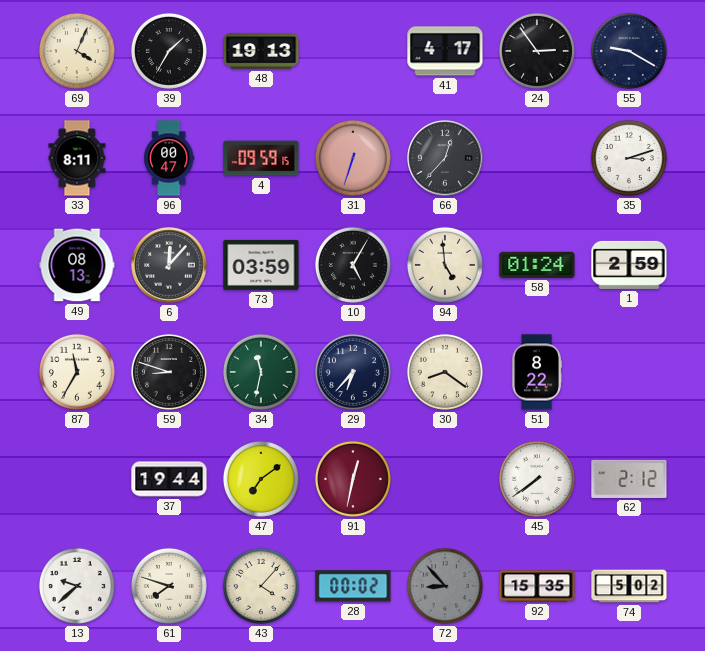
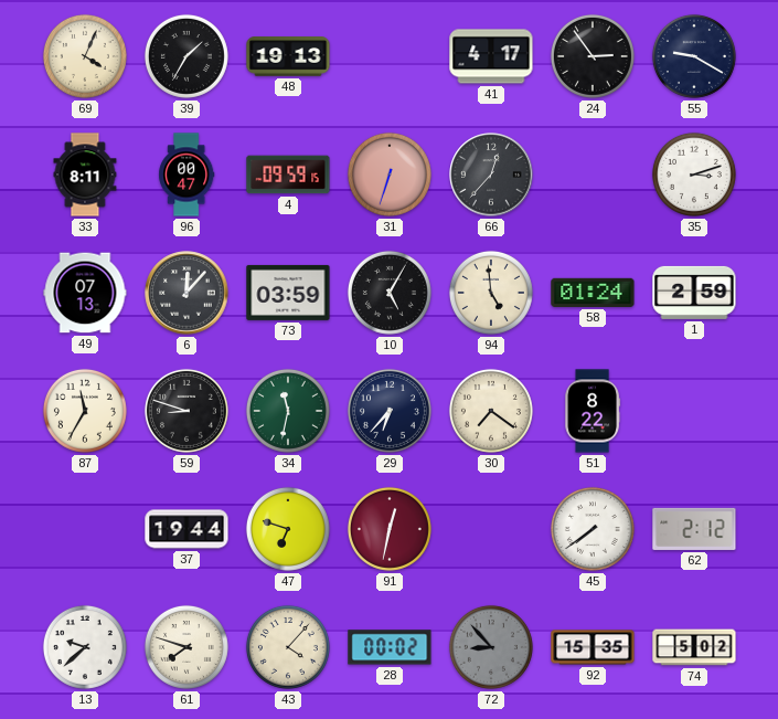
49: 08:13 -> 07:13
30: 8:21 -> 7:21
47: 7:09 -> 6:48
